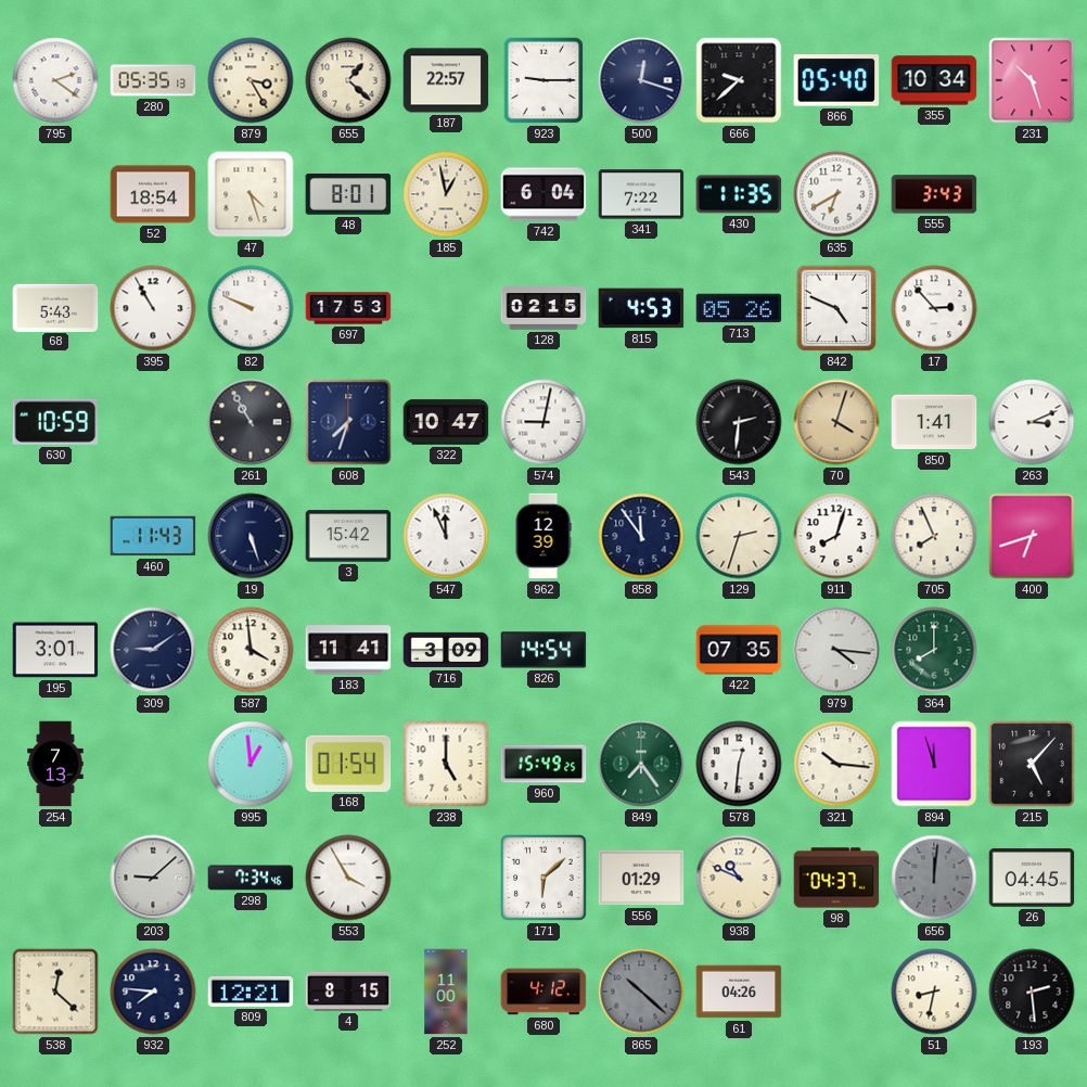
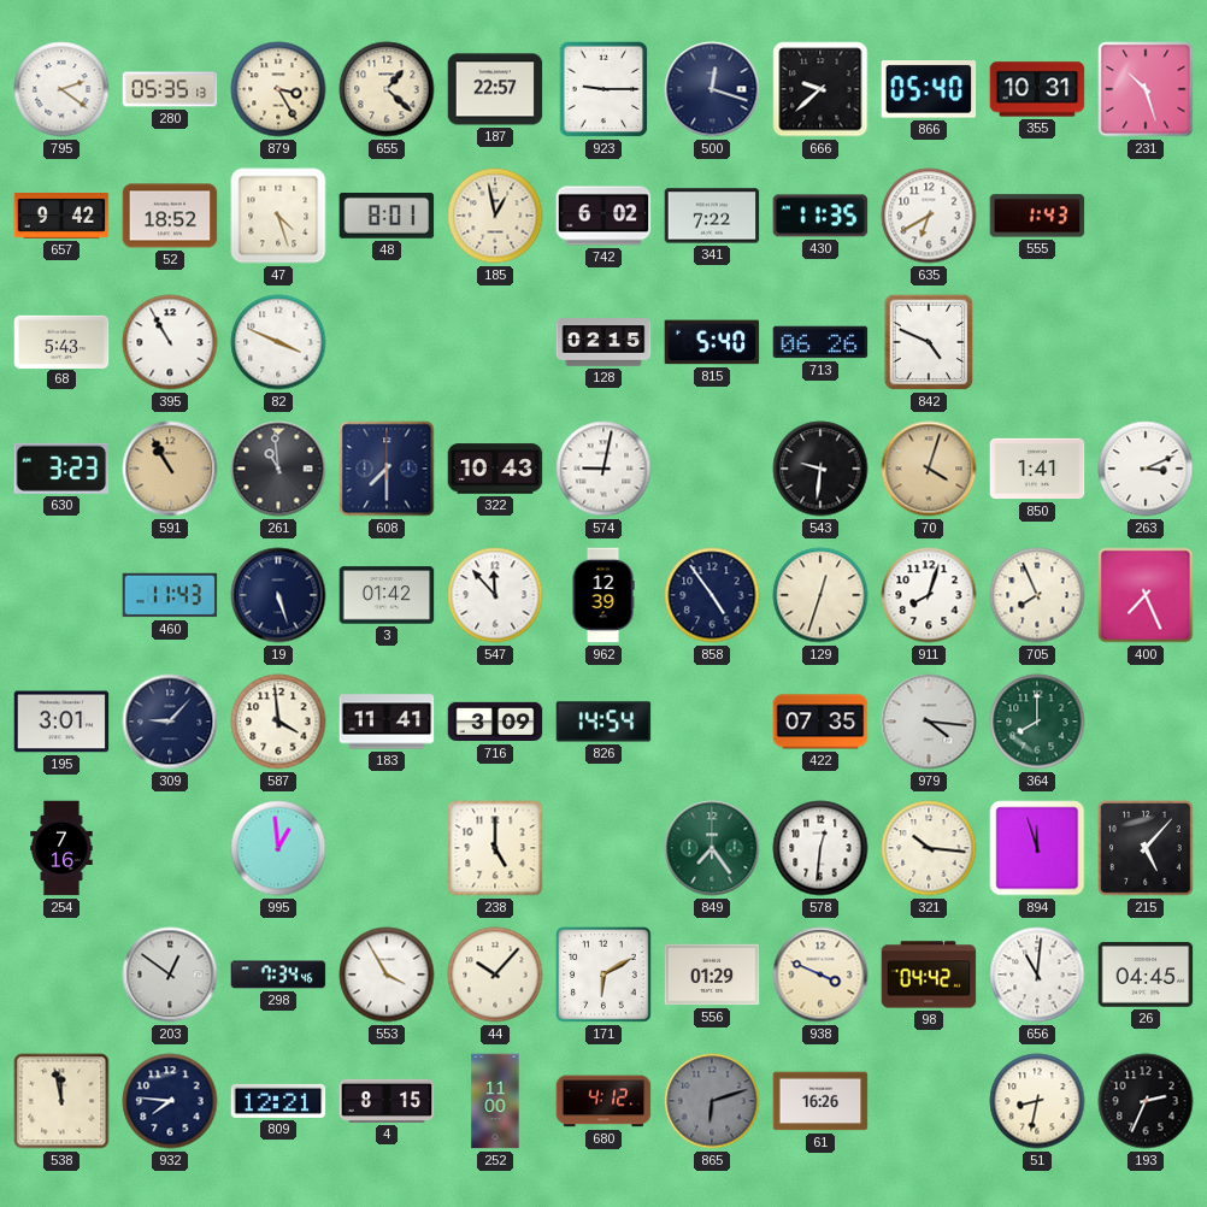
355: 10:34 -> 10:31
657: none -> 9:42
52: 18:54 -> 18:52
742: 6:04 -> 6:02
555: 3:43 -> 1:43
82: 9:49 -> 3:49
697: 17:53 -> none
815: 4:53 -> 5:40
713: 05:26 -> 06:26
17: 2:53 -> none
630: 10:59 -> 3:23
591: none -> 10:55
261: 10:55 -> 10:59
608: 7:33 -> 7:30
322: 10:47 -> 10:43
543: 2:31 -> 9:31
3: 15:42 -> 01:42
547: 11:56 -> 11:53
858: 11:54 -> 4:54
129: 2:33 -> 12:33
400: 6:42 -> 7:26
309: 9:09 -> 9:07
254: 7:13 -> 7:16
168: 01:54 -> none
960: 15:49 -> none
203: 9:08 -> 12:51
44: none -> 10:07
171: 6:08 -> 6:10
938: 10:49 -> 3:49
98: 04:37 -> 04:42
656: 12:01 -> 11:01
656 dial: grey -> white
538: 12:22 -> 11:58
865: 10:22 -> 6:12
61: 04:26 -> 16:26
193: 2:29 -> 2:34
